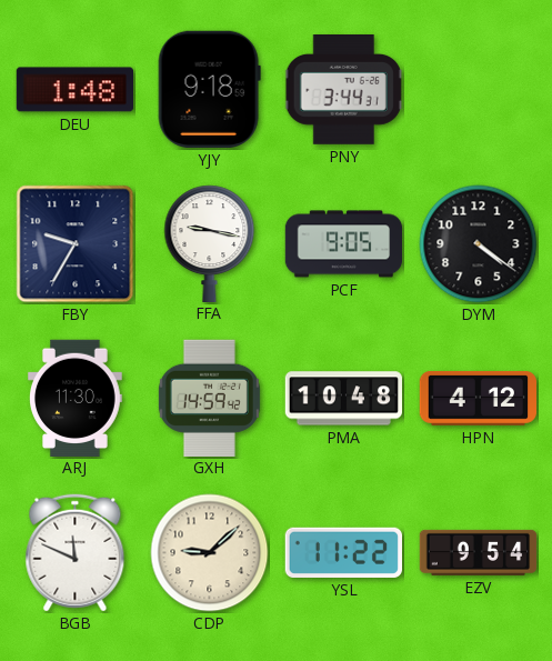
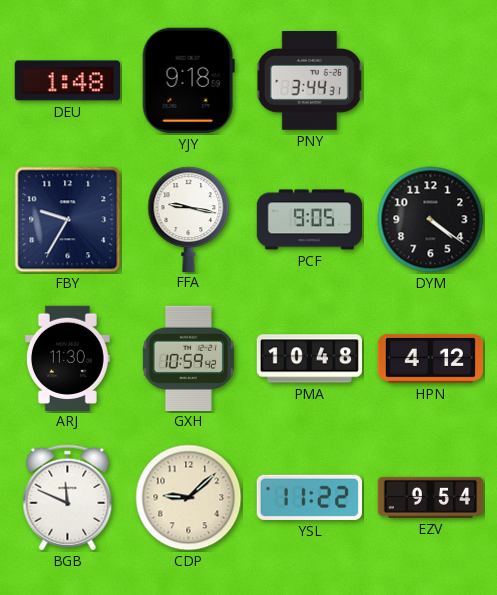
GXH: 14:59 -> 10:59
